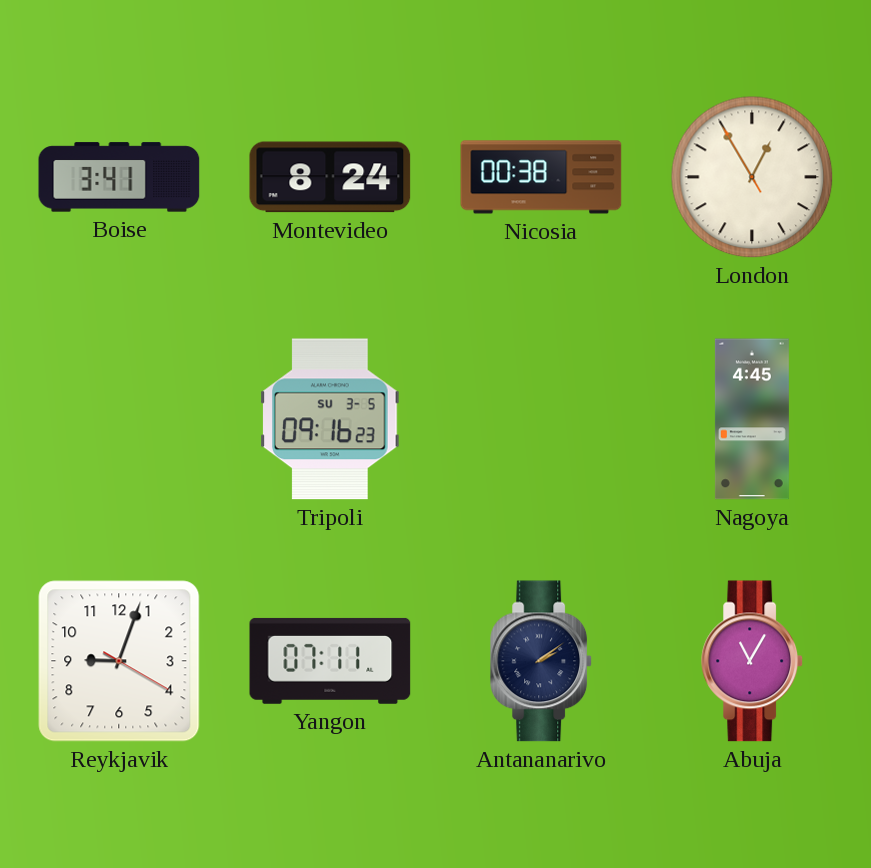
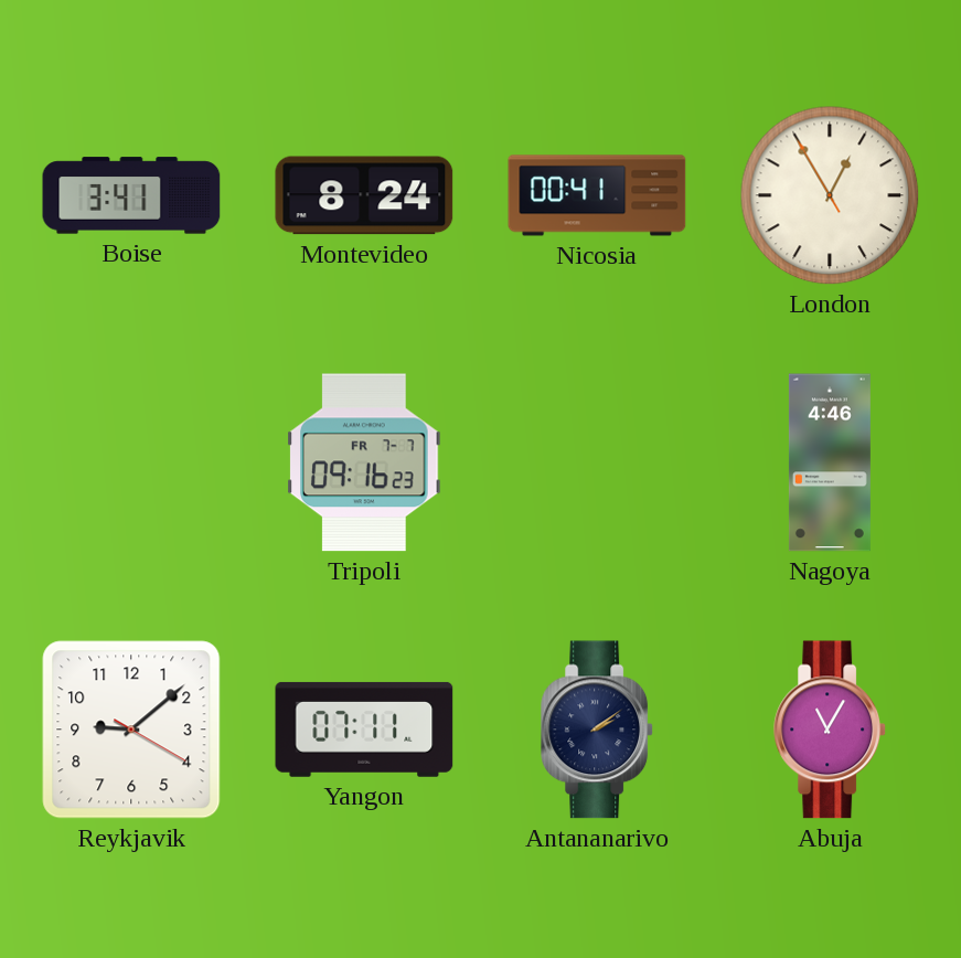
Nicosia: 00:38 -> 00:41
Tripoli date: SU 3-5 -> FR 7-7
Nagoya: 4:45 -> 4:46
Reykjavik: 9:03 -> 9:08
